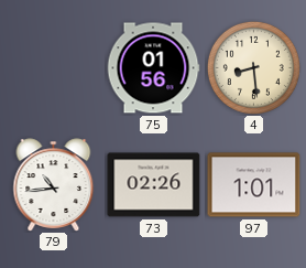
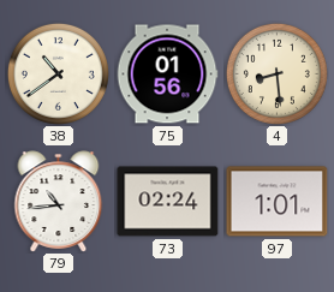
38: none -> 10:39
73: 02:26 -> 02:24
